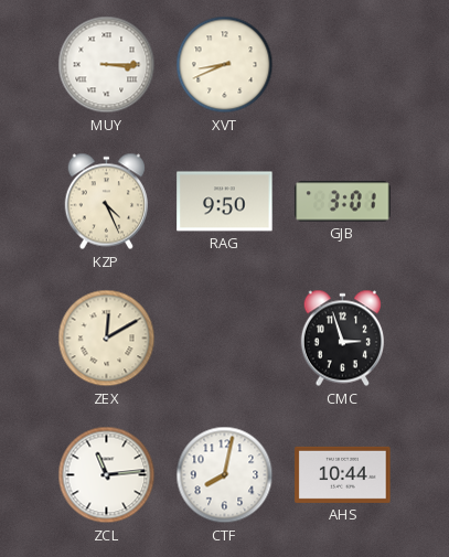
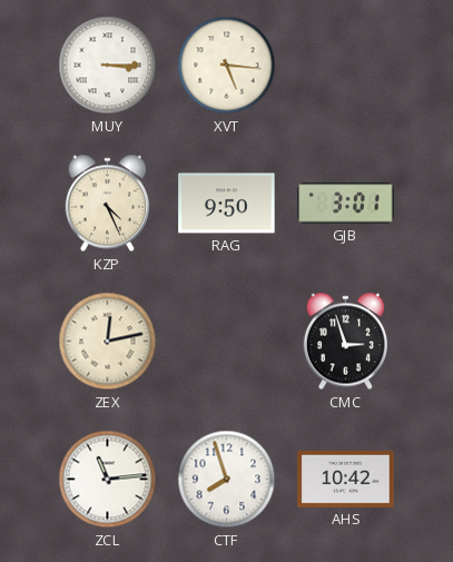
XVT: 8:41 -> 5:16
ZEX: 12:10 -> 12:13
CTF: 8:02 -> 7:57
AHS: 10:44 -> 10:42
